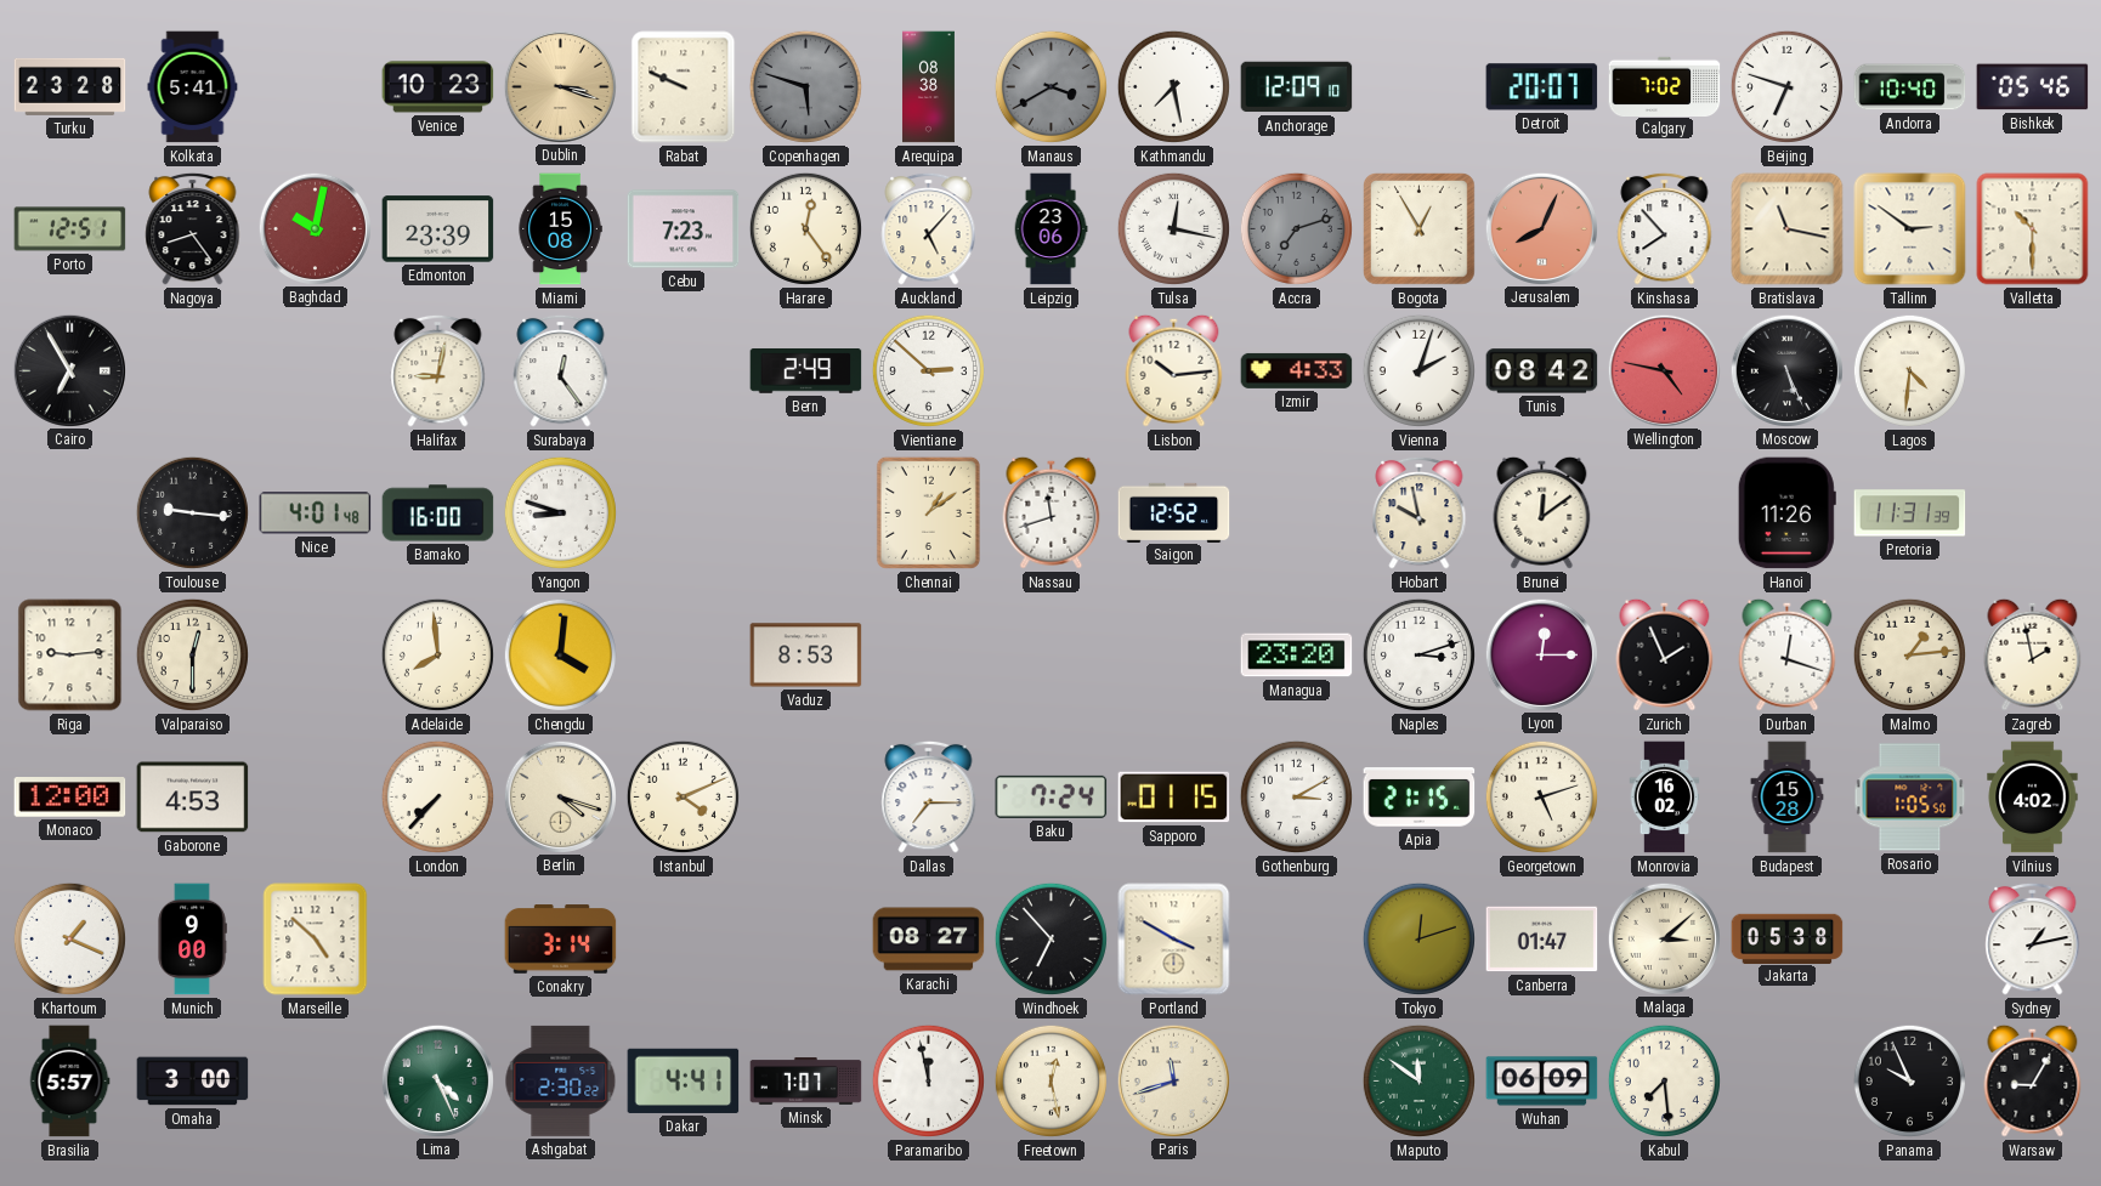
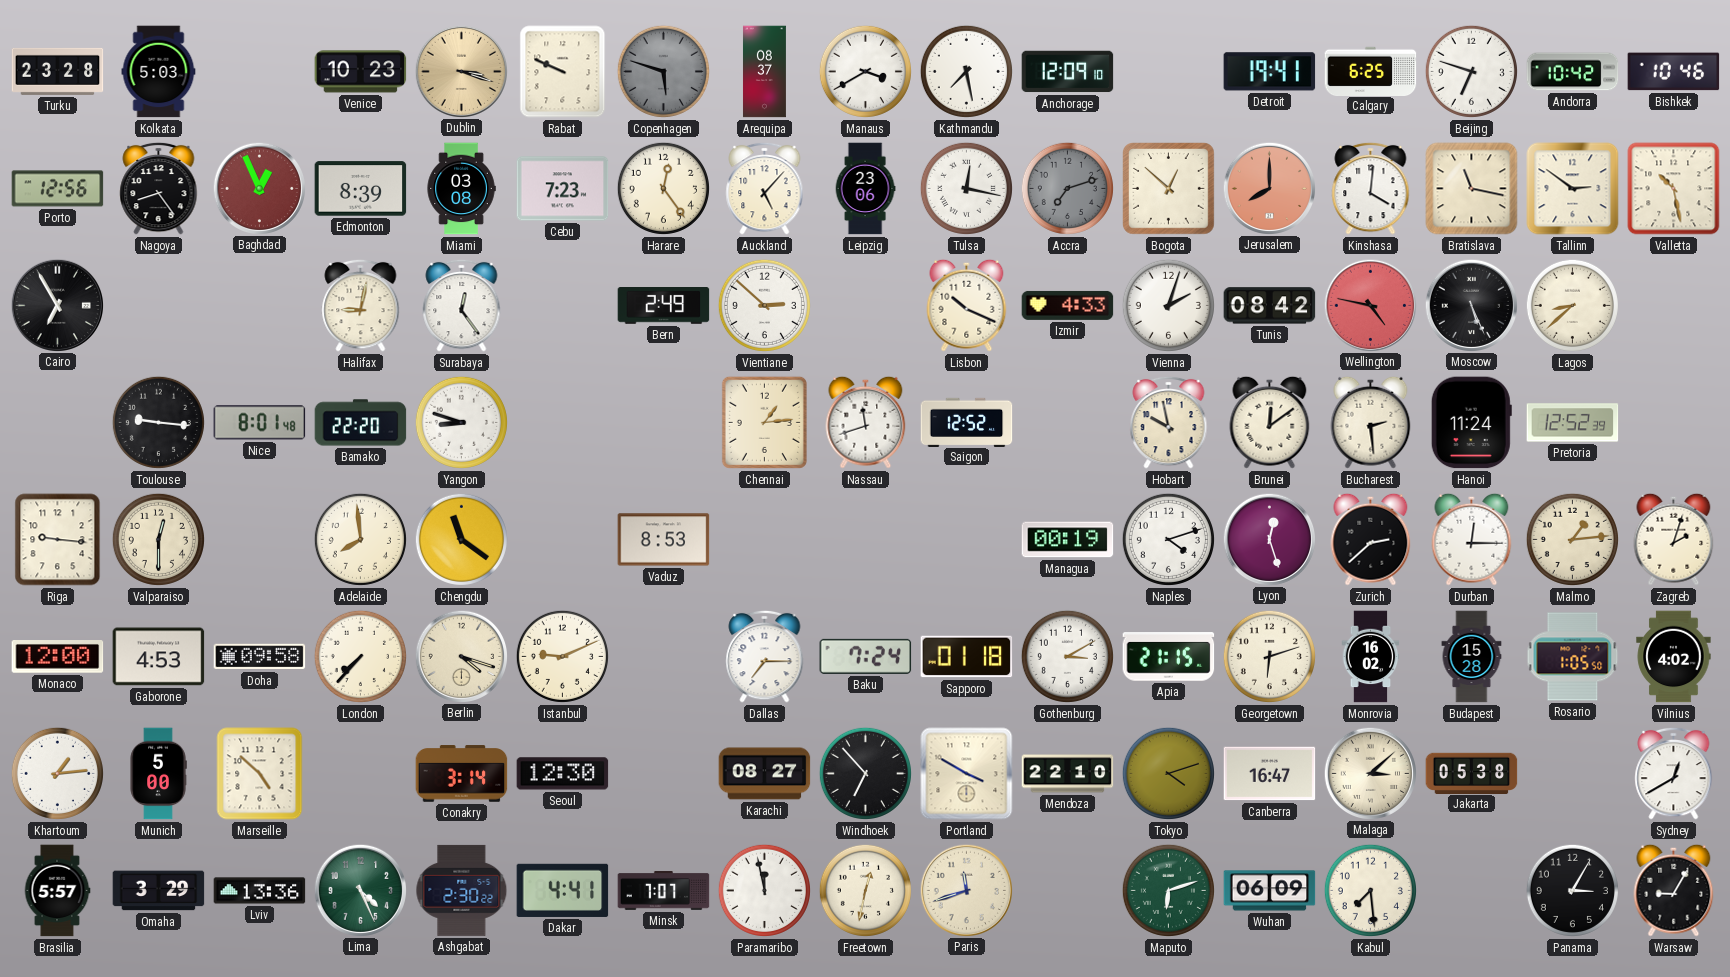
Kolkata: 5:41 -> 5:03
Arequipa: 08:38 -> 08:37
Manaus dial: grey -> white
Detroit: 20:07 -> 19:41
Calgary: 7:02 -> 6:25
Andorra: 10:40 -> 10:42
Bishkek: 05:46 -> 10:46
Porto: 12:51 -> 12:56
Baghdad: 10:02 -> 12:56
Edmonton: 23:39 -> 8:39
Miami: 15:08 -> 03:08
Bogota: 12:55 -> 12:52
Jerusalem: 8:04 -> 8:00
Kinshasa: 7:53 -> 4:01
Valletta: 10:30 -> 10:28
Lisbon: 10:14 -> 10:19
Lagos: 4:31 -> 8:38
Nice: 4:01 -> 8:01
Bamako: 16:00 -> 22:20
Chennai: 1:09 -> 1:14
Bucharest: none -> 2:29
Hanoi: 11:26 -> 11:24
Pretoria: 11:31 -> 12:52
Riga: 9:14 -> 9:16
Chengdu: 4:01 -> 11:21
Managua: 23:20 -> 00:19
Naples: 3:12 -> 4:12
Lyon: 12:15 -> 12:27
Zurich: 1:56 -> 2:38
Durban: 12:18 -> 12:15
Zagreb: 1:58 -> 2:03
Doha: none -> 09:58
Istanbul: 4:11 -> 9:11
Sapporo: 01:15 -> 01:18
Georgetown: 5:12 -> 6:12
Khartoum: 1:19 -> 1:14
Munich: 9:00 -> 5:00
Seoul: none -> 12:30
Mendoza: none -> 22:10
Tokyo: 12:12 -> 4:12
Canberra: 01:47 -> 16:47
Sydney: 1:13 -> 12:40
Omaha: 3:00 -> 3:29
Lviv: none -> 13:36
Freetown: 12:28 -> 12:32
Maputo: 11:51 -> 6:12
Panama: 9:56 -> 3:05
